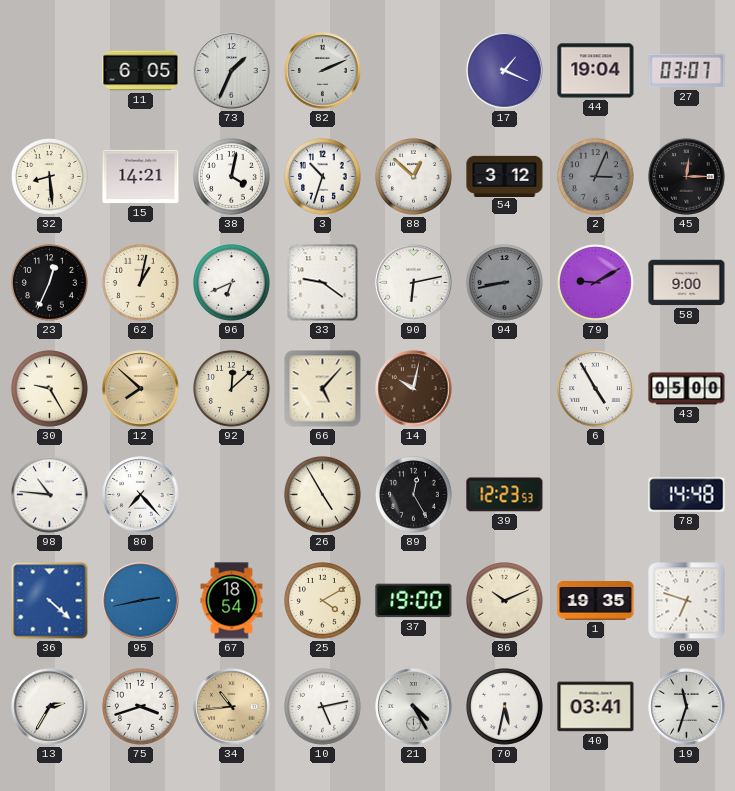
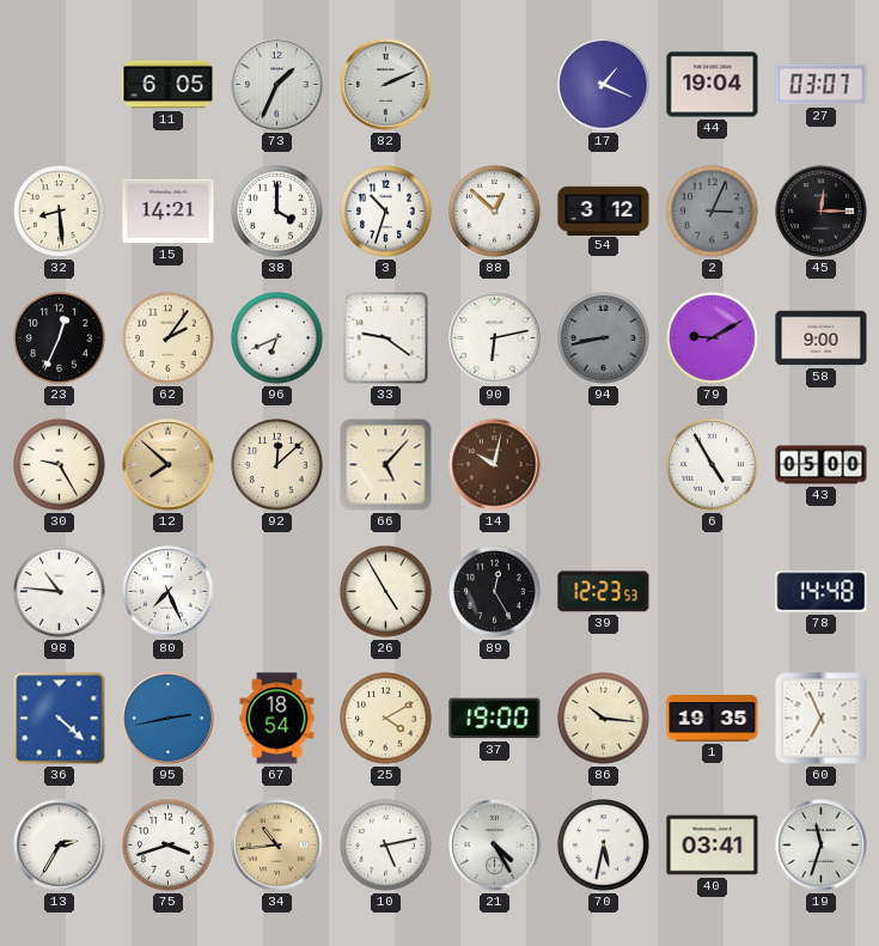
38: 4:02 -> 4:00
62: 1:02 -> 2:06
80: 7:23 -> 7:26
86: 10:11 -> 10:16
60: 6:48 -> 6:56
